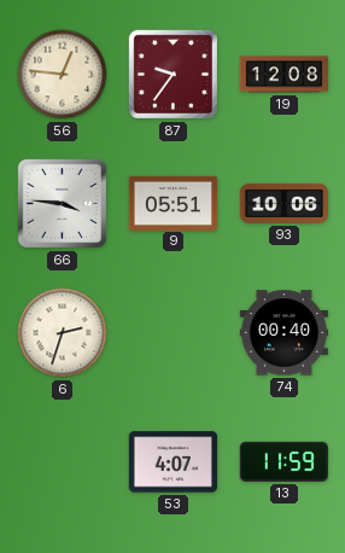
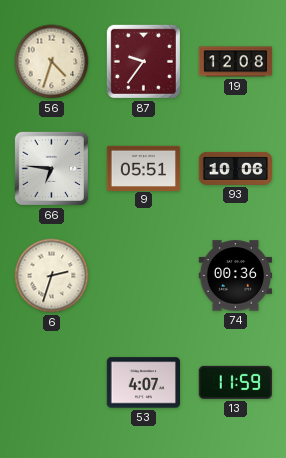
56: 12:46 -> 4:33
66: 3:46 -> 6:46
74: 00:40 -> 00:36
